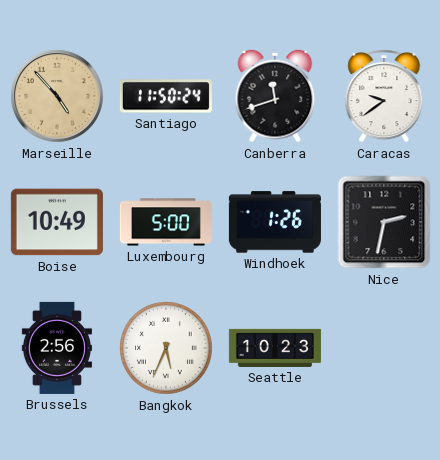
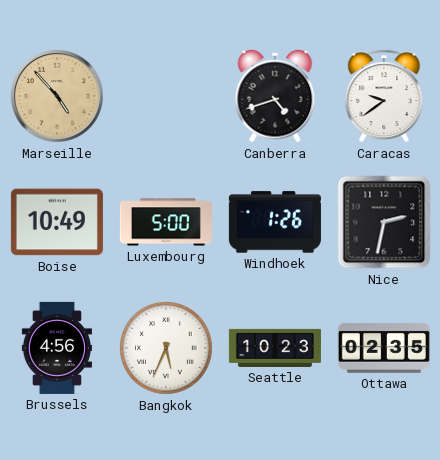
Santiago: 11:50 -> none
Canberra: 11:42 -> 4:42
Brussels: 2:56 -> 4:56
Ottawa: none -> 02:35
